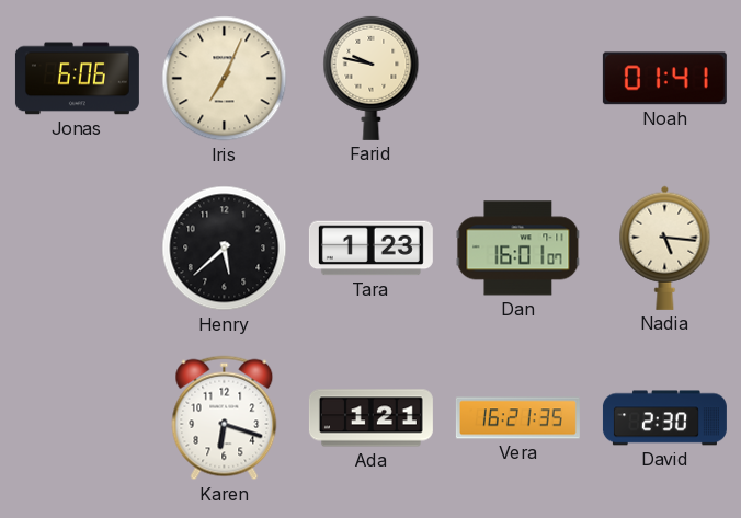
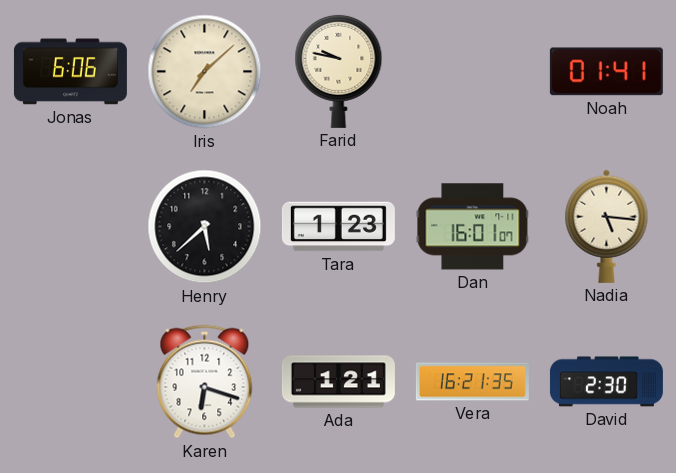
Iris: 7:04 -> 7:08
